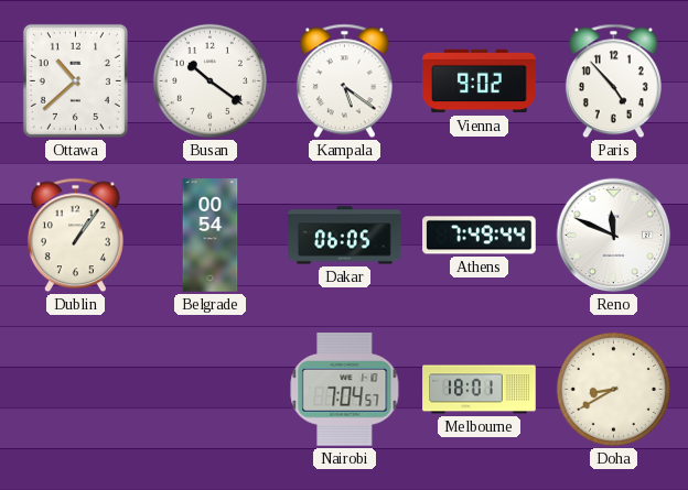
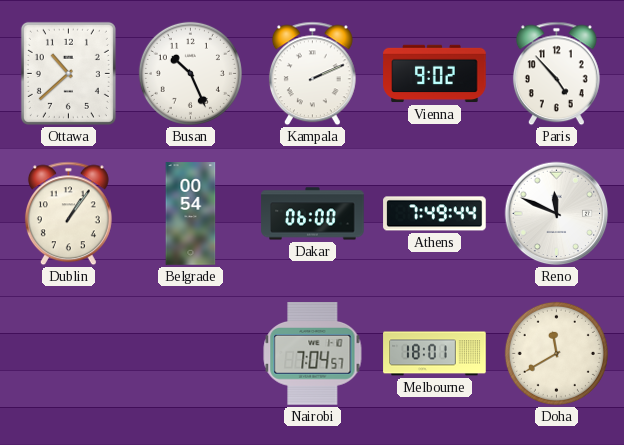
Busan: 10:21 -> 10:26
Kampala: 5:21 -> 2:11
Dakar: 06:05 -> 06:00
Doha: 8:40 -> 11:40
